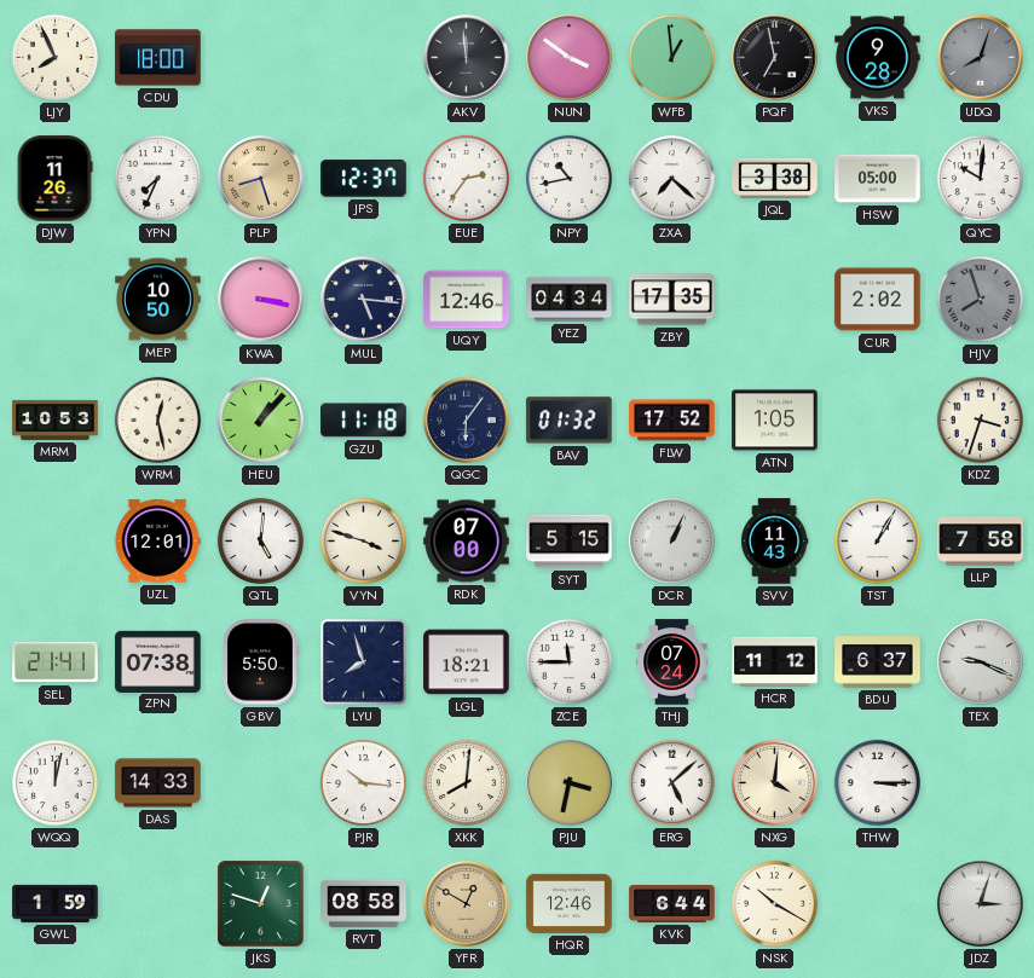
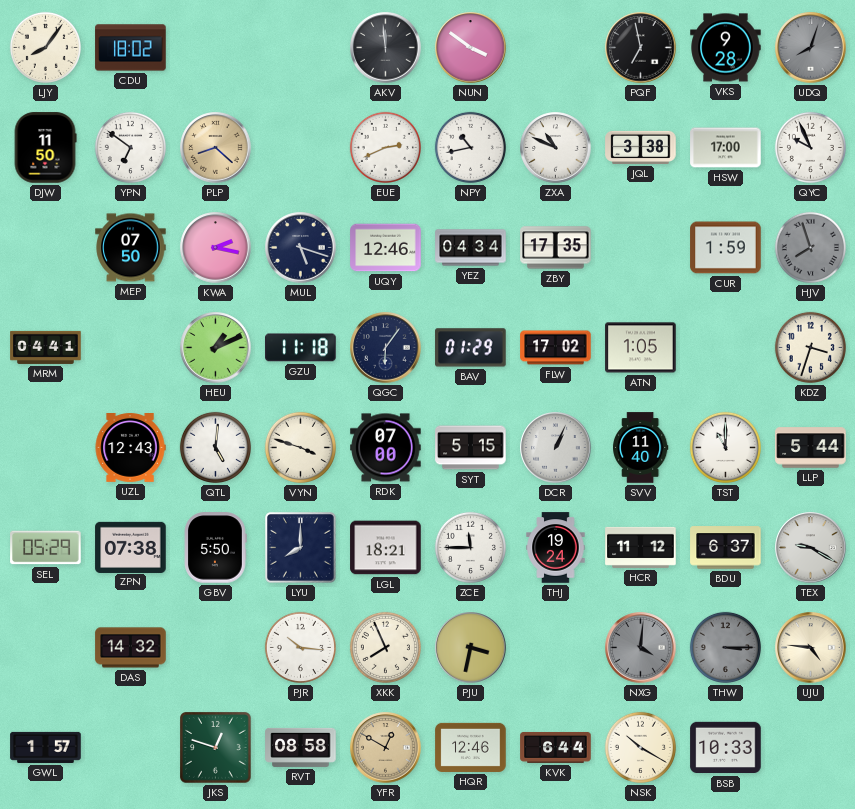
LJY: 7:56 -> 8:06
CDU: 18:00 -> 18:02
WFB: 12:59 -> none
DJW: 11:26 -> 11:50
YPN: 7:34 -> 6:51
PLP: 8:27 -> 8:22
JPS: 12:37 -> none
EUE: 2:36 -> 2:41
ZXA: 7:22 -> 10:49
HSW: 05:00 -> 17:00
QYC: 10:01 -> 9:56
MEP: 10:50 -> 07:50
KWA: 3:17 -> 2:17
MUL: 5:16 -> 5:18
CUR: 2:02 -> 1:59
MRM: 10:53 -> 04:41
WRM: 12:28 -> none
HEU: 1:07 -> 1:11
BAV: 01:32 -> 01:29
FLW: 17:52 -> 17:02
UZL: 12:01 -> 12:43
SVV: 11:43 -> 11:40
TST: 1:05 -> 11:00
LLP: 7:58 -> 5:44
SEL: 21:41 -> 05:29
LYU: 7:57 -> 8:00
THJ: 07:24 -> 19:24
TEX: 9:19 -> 9:20
WQQ: 12:02 -> none
DAS: 14:33 -> 14:32
XKK: 8:01 -> 7:56
ERG: 5:08 -> none
NXG dial: cream -> grey
THW dial: white -> grey
UJU: none -> 4:46
GWL: 1:59 -> 1:57
BSB: none -> 10:33
JDZ: 3:03 -> none
